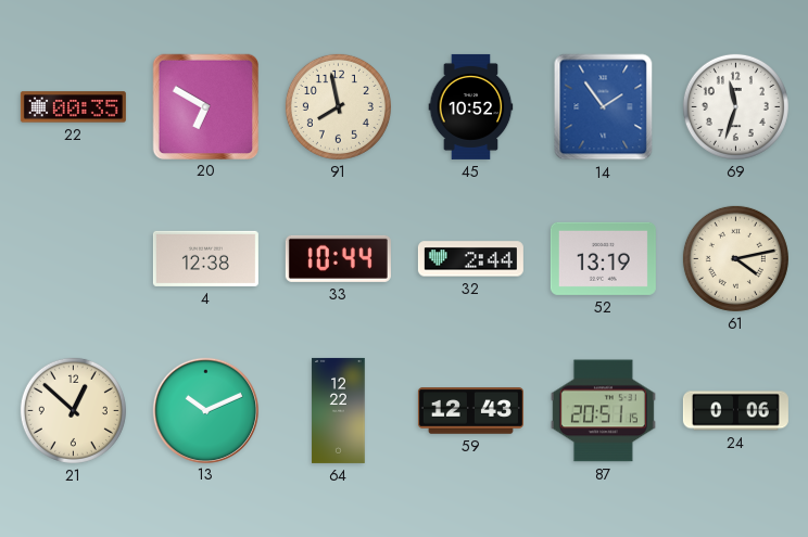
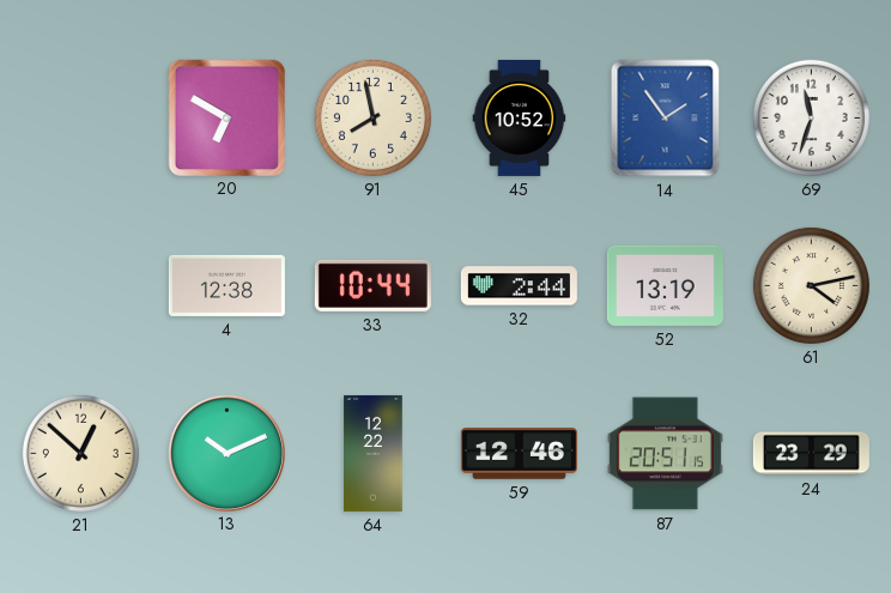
22: 00:35 -> none
59: 12:43 -> 12:46
24: 0:06 -> 23:29
